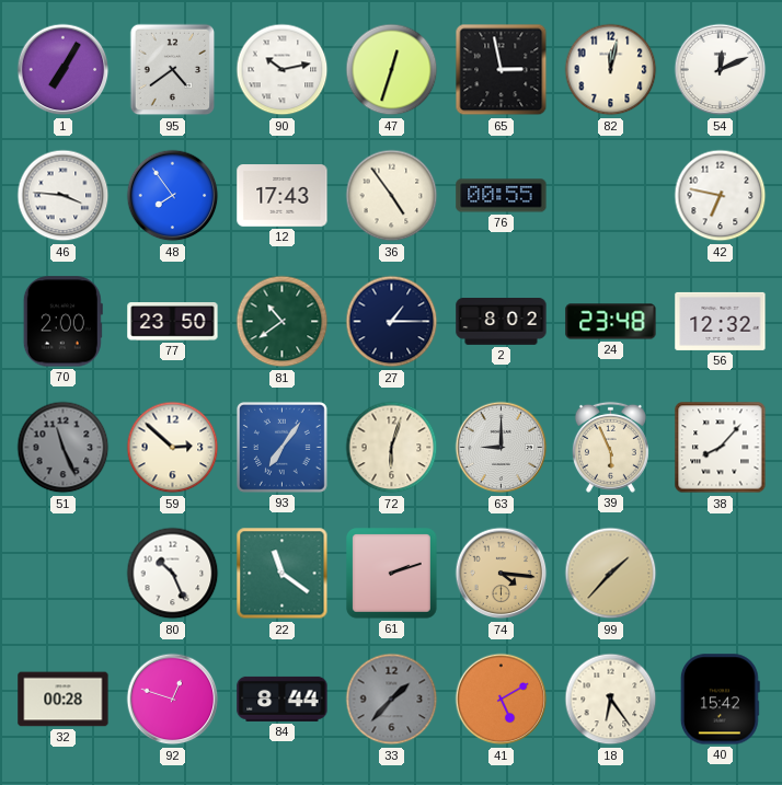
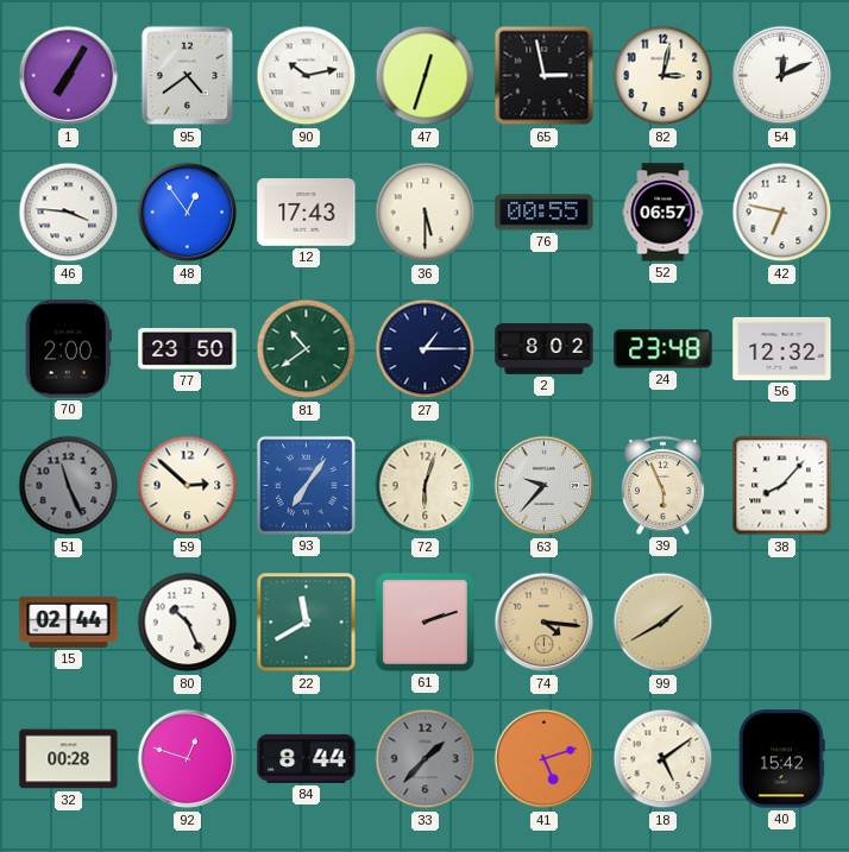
82: 12:02 -> 3:02
48: 7:54 -> 12:54
36: 4:54 -> 5:30
52: none -> 06:57
63: 9:00 -> 9:37
15: none -> 02:44
22: 11:21 -> 11:40
99: 1:37 -> 1:40
41: 5:10 -> 5:12
18: 6:24 -> 5:09
